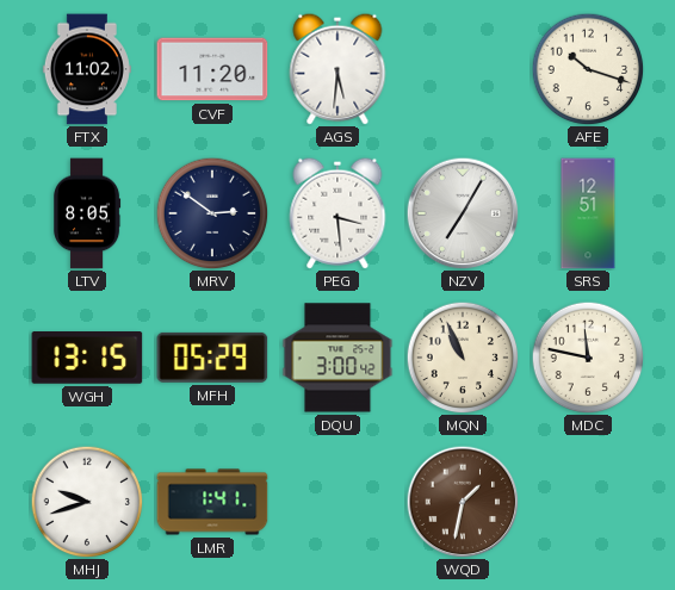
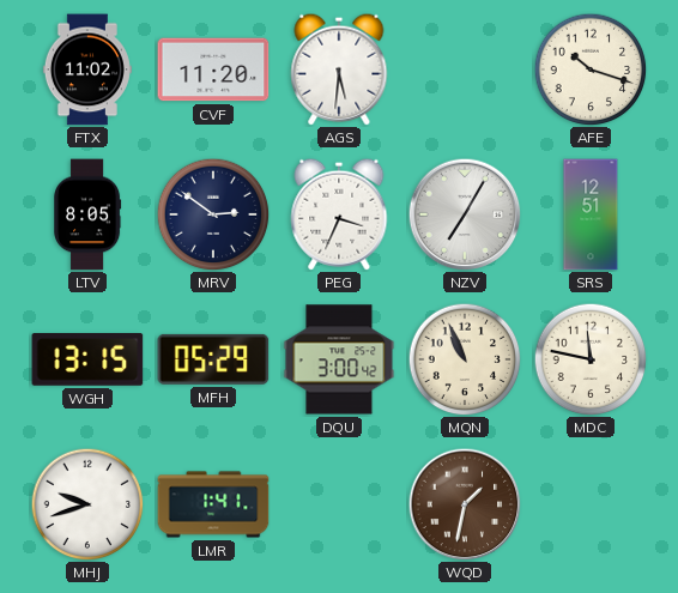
PEG: 3:29 -> 3:34
